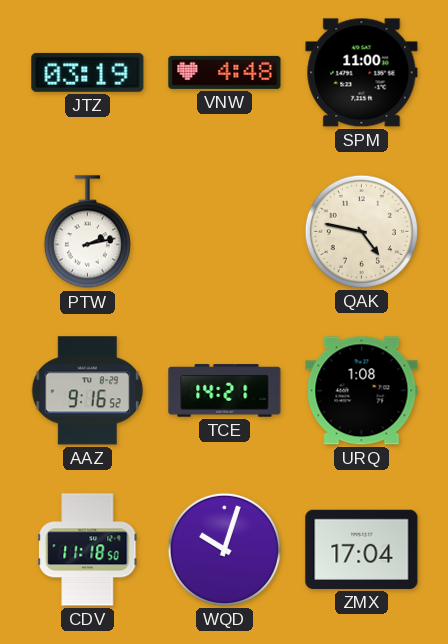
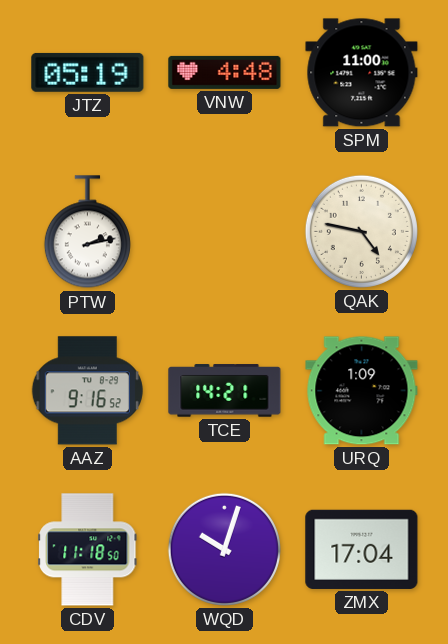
JTZ: 03:19 -> 05:19
URQ: 1:08 -> 1:09
